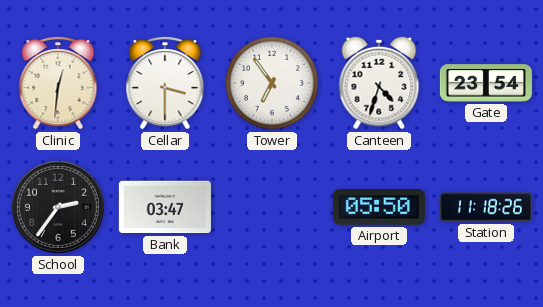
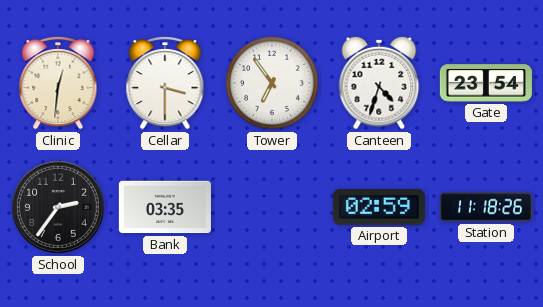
Bank: 03:47 -> 03:35
Airport: 05:50 -> 02:59
